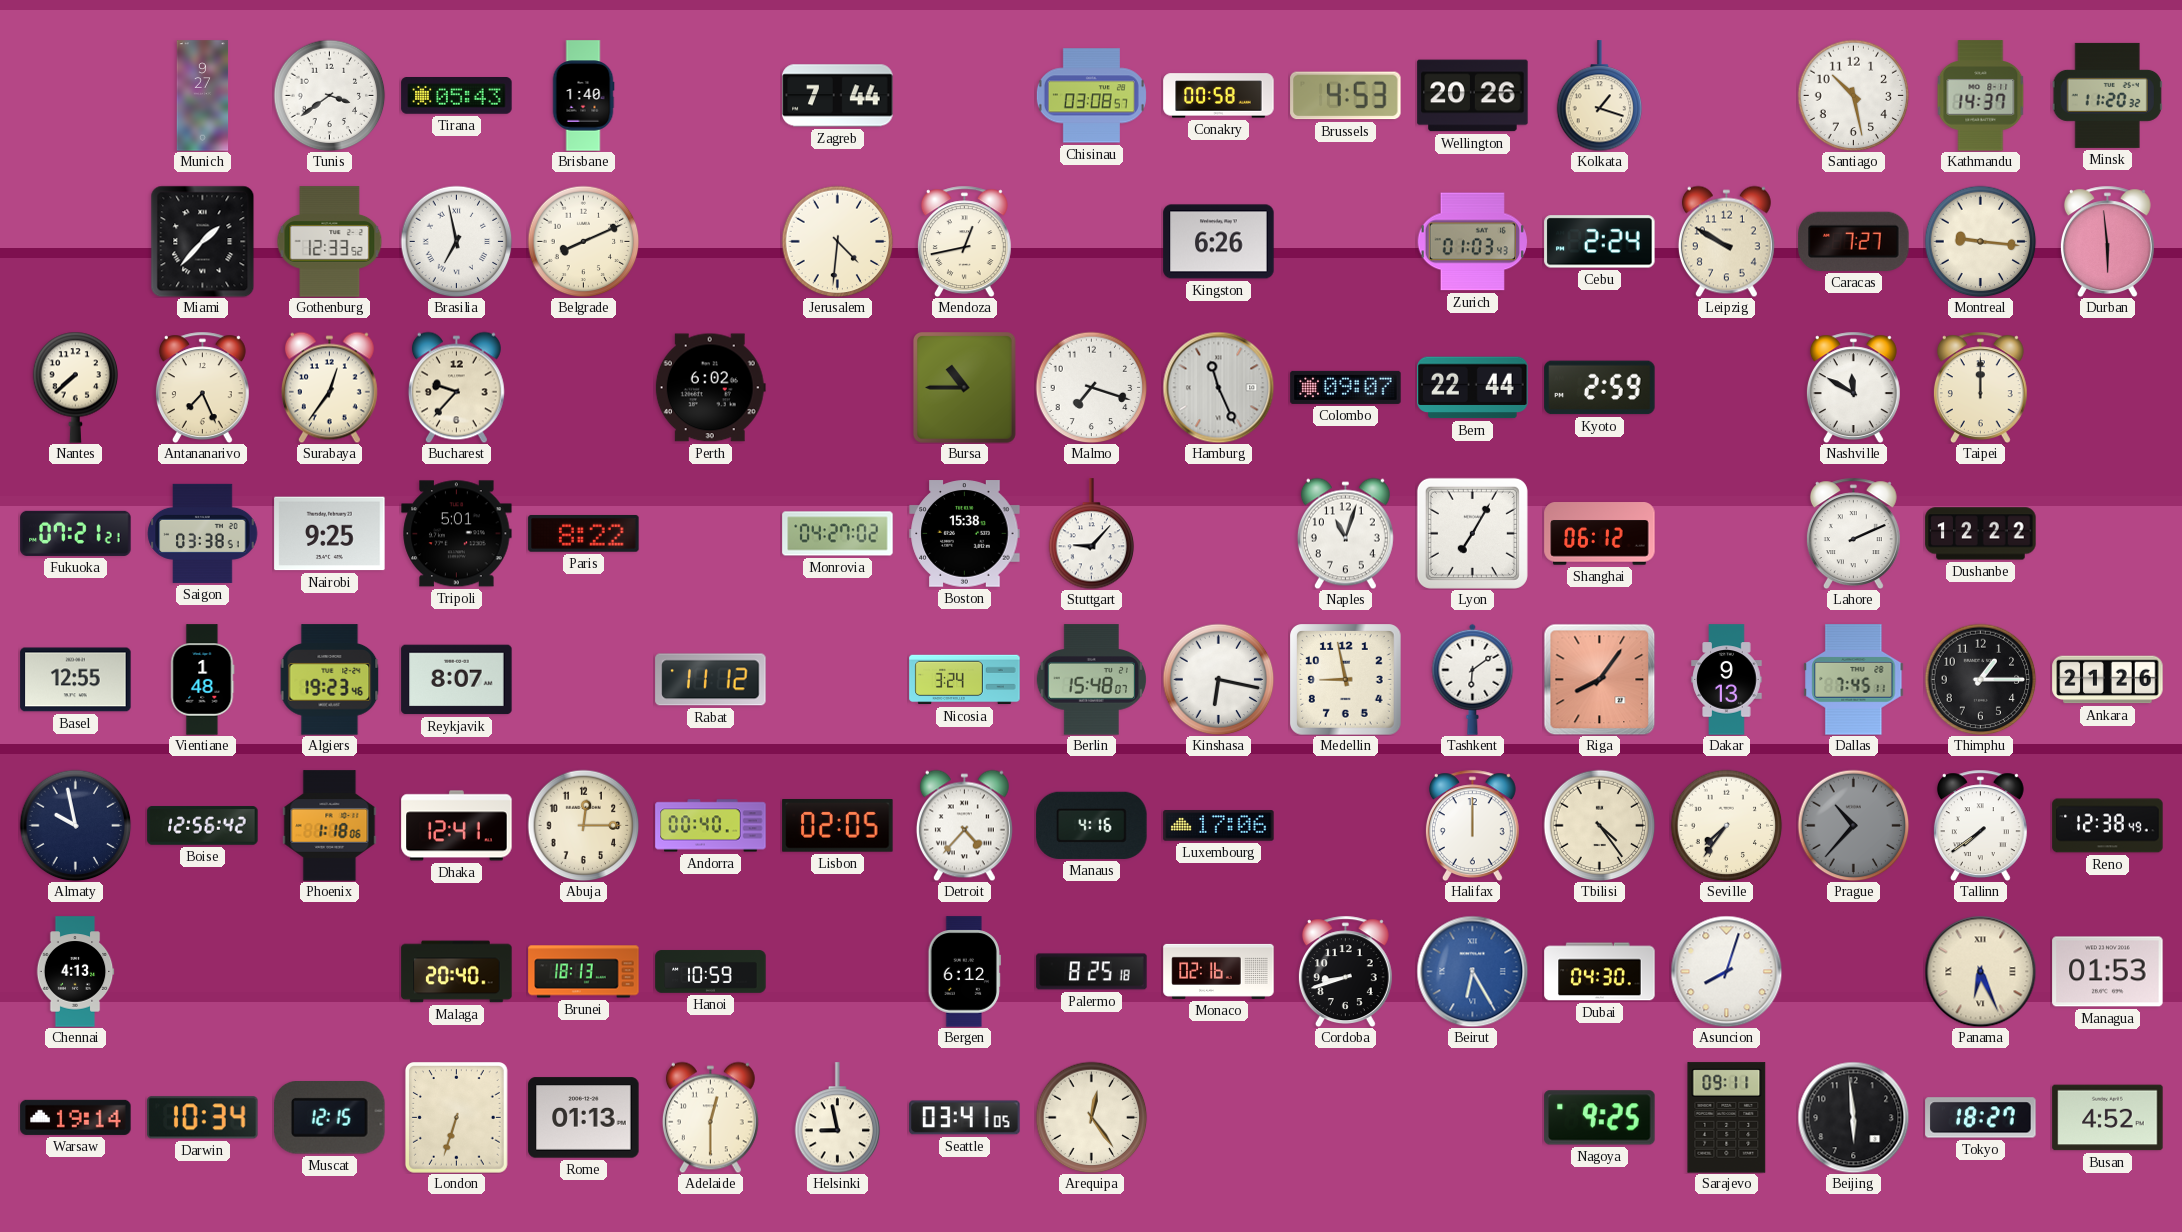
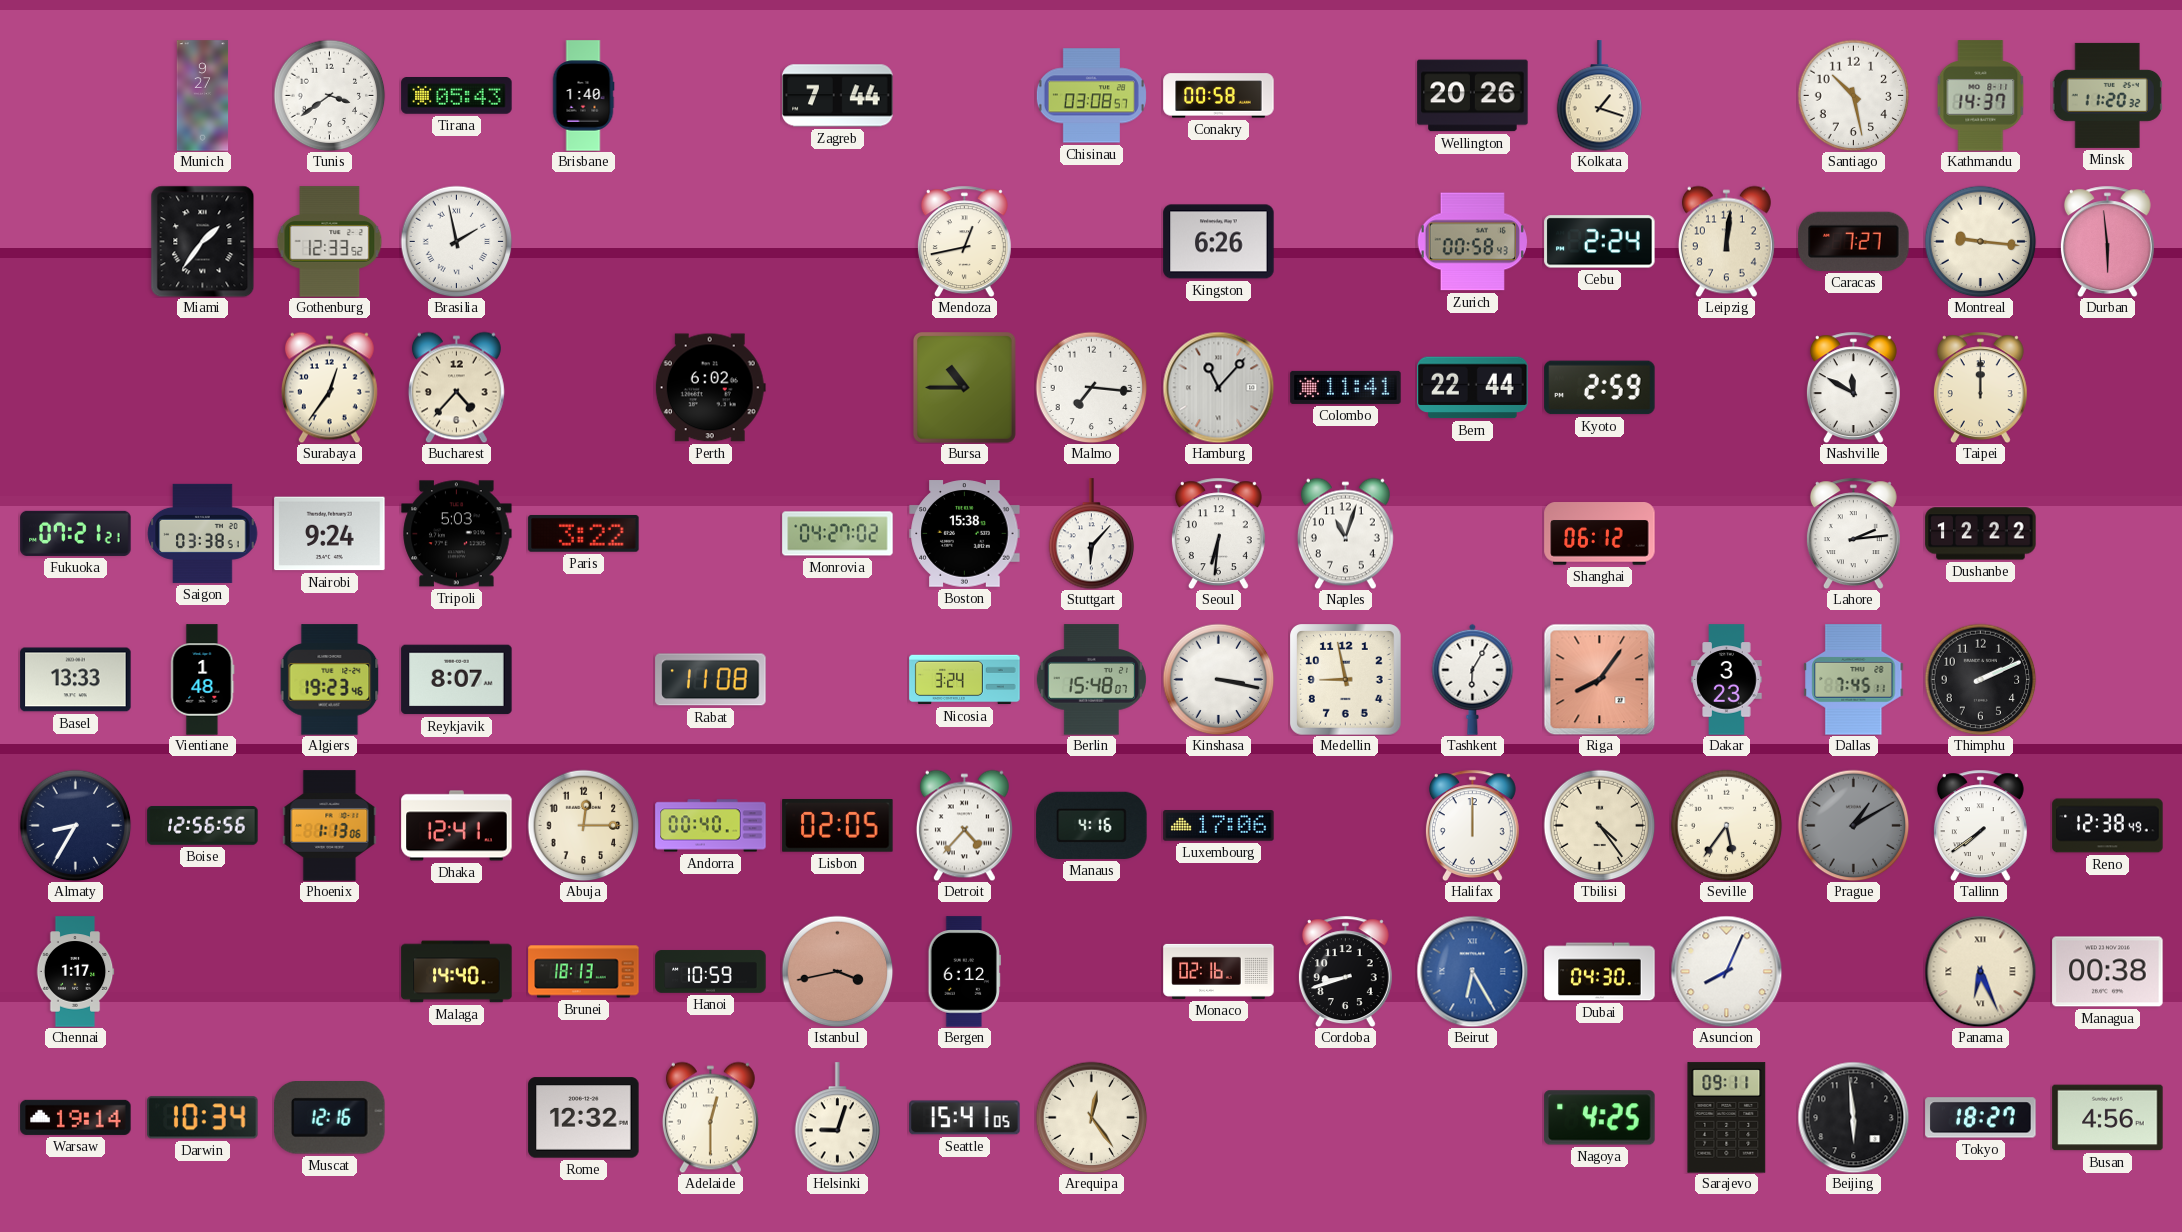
Brussels: 4:53 -> none
Miami: 1:37 -> 1:36
Brasilia: 6:58 -> 1:58
Belgrade: 8:11 -> none
Jerusalem: 4:31 -> none
Zurich: 01:03 -> 00:58
Leipzig: 9:50 -> 12:01
Nantes: 7:38 -> none
Antananarivo: 7:26 -> none
Bucharest: 9:37 -> 4:37
Malmo: 7:18 -> 7:16
Hamburg: 11:26 -> 11:07
Colombo: 09:07 -> 11:41
Nairobi: 9:25 -> 9:24
Tripoli: 5:01 -> 5:03
Paris: 8:22 -> 3:22
Stuttgart: 9:07 -> 6:07
Seoul: none -> 6:31
Lyon: 7:05 -> none
Lahore: 2:11 -> 2:14
Basel: 12:55 -> 13:33
Rabat: 11:12 -> 11:08
Kinshasa: 6:17 -> 3:17
Tashkent: 6:09 -> 6:05
Dakar: 9:13 -> 3:23
Thimphu: 1:15 -> 2:11
Ankara: 21:26 -> none
Almaty: 9:58 -> 8:35
Boise: 12:56:42 -> 12:56:56
Phoenix: 1:18 -> 1:13
Seville: 7:36 -> 5:36
Prague: 10:37 -> 1:10
Chennai: 4:13 -> 1:17
Malaga: 20:40 -> 14:40
Istanbul: none -> 3:43
Palermo: 8:25 -> none
Asuncion: 8:03 -> 8:04
Managua: 01:53 -> 00:38
Muscat: 12:15 -> 12:16
London: 6:33 -> none
Rome: 01:13 -> 12:32
Helsinki: 8:58 -> 9:03
Seattle: 03:41 -> 15:41
Nagoya: 9:25 -> 4:25
Busan: 4:52 -> 4:56
